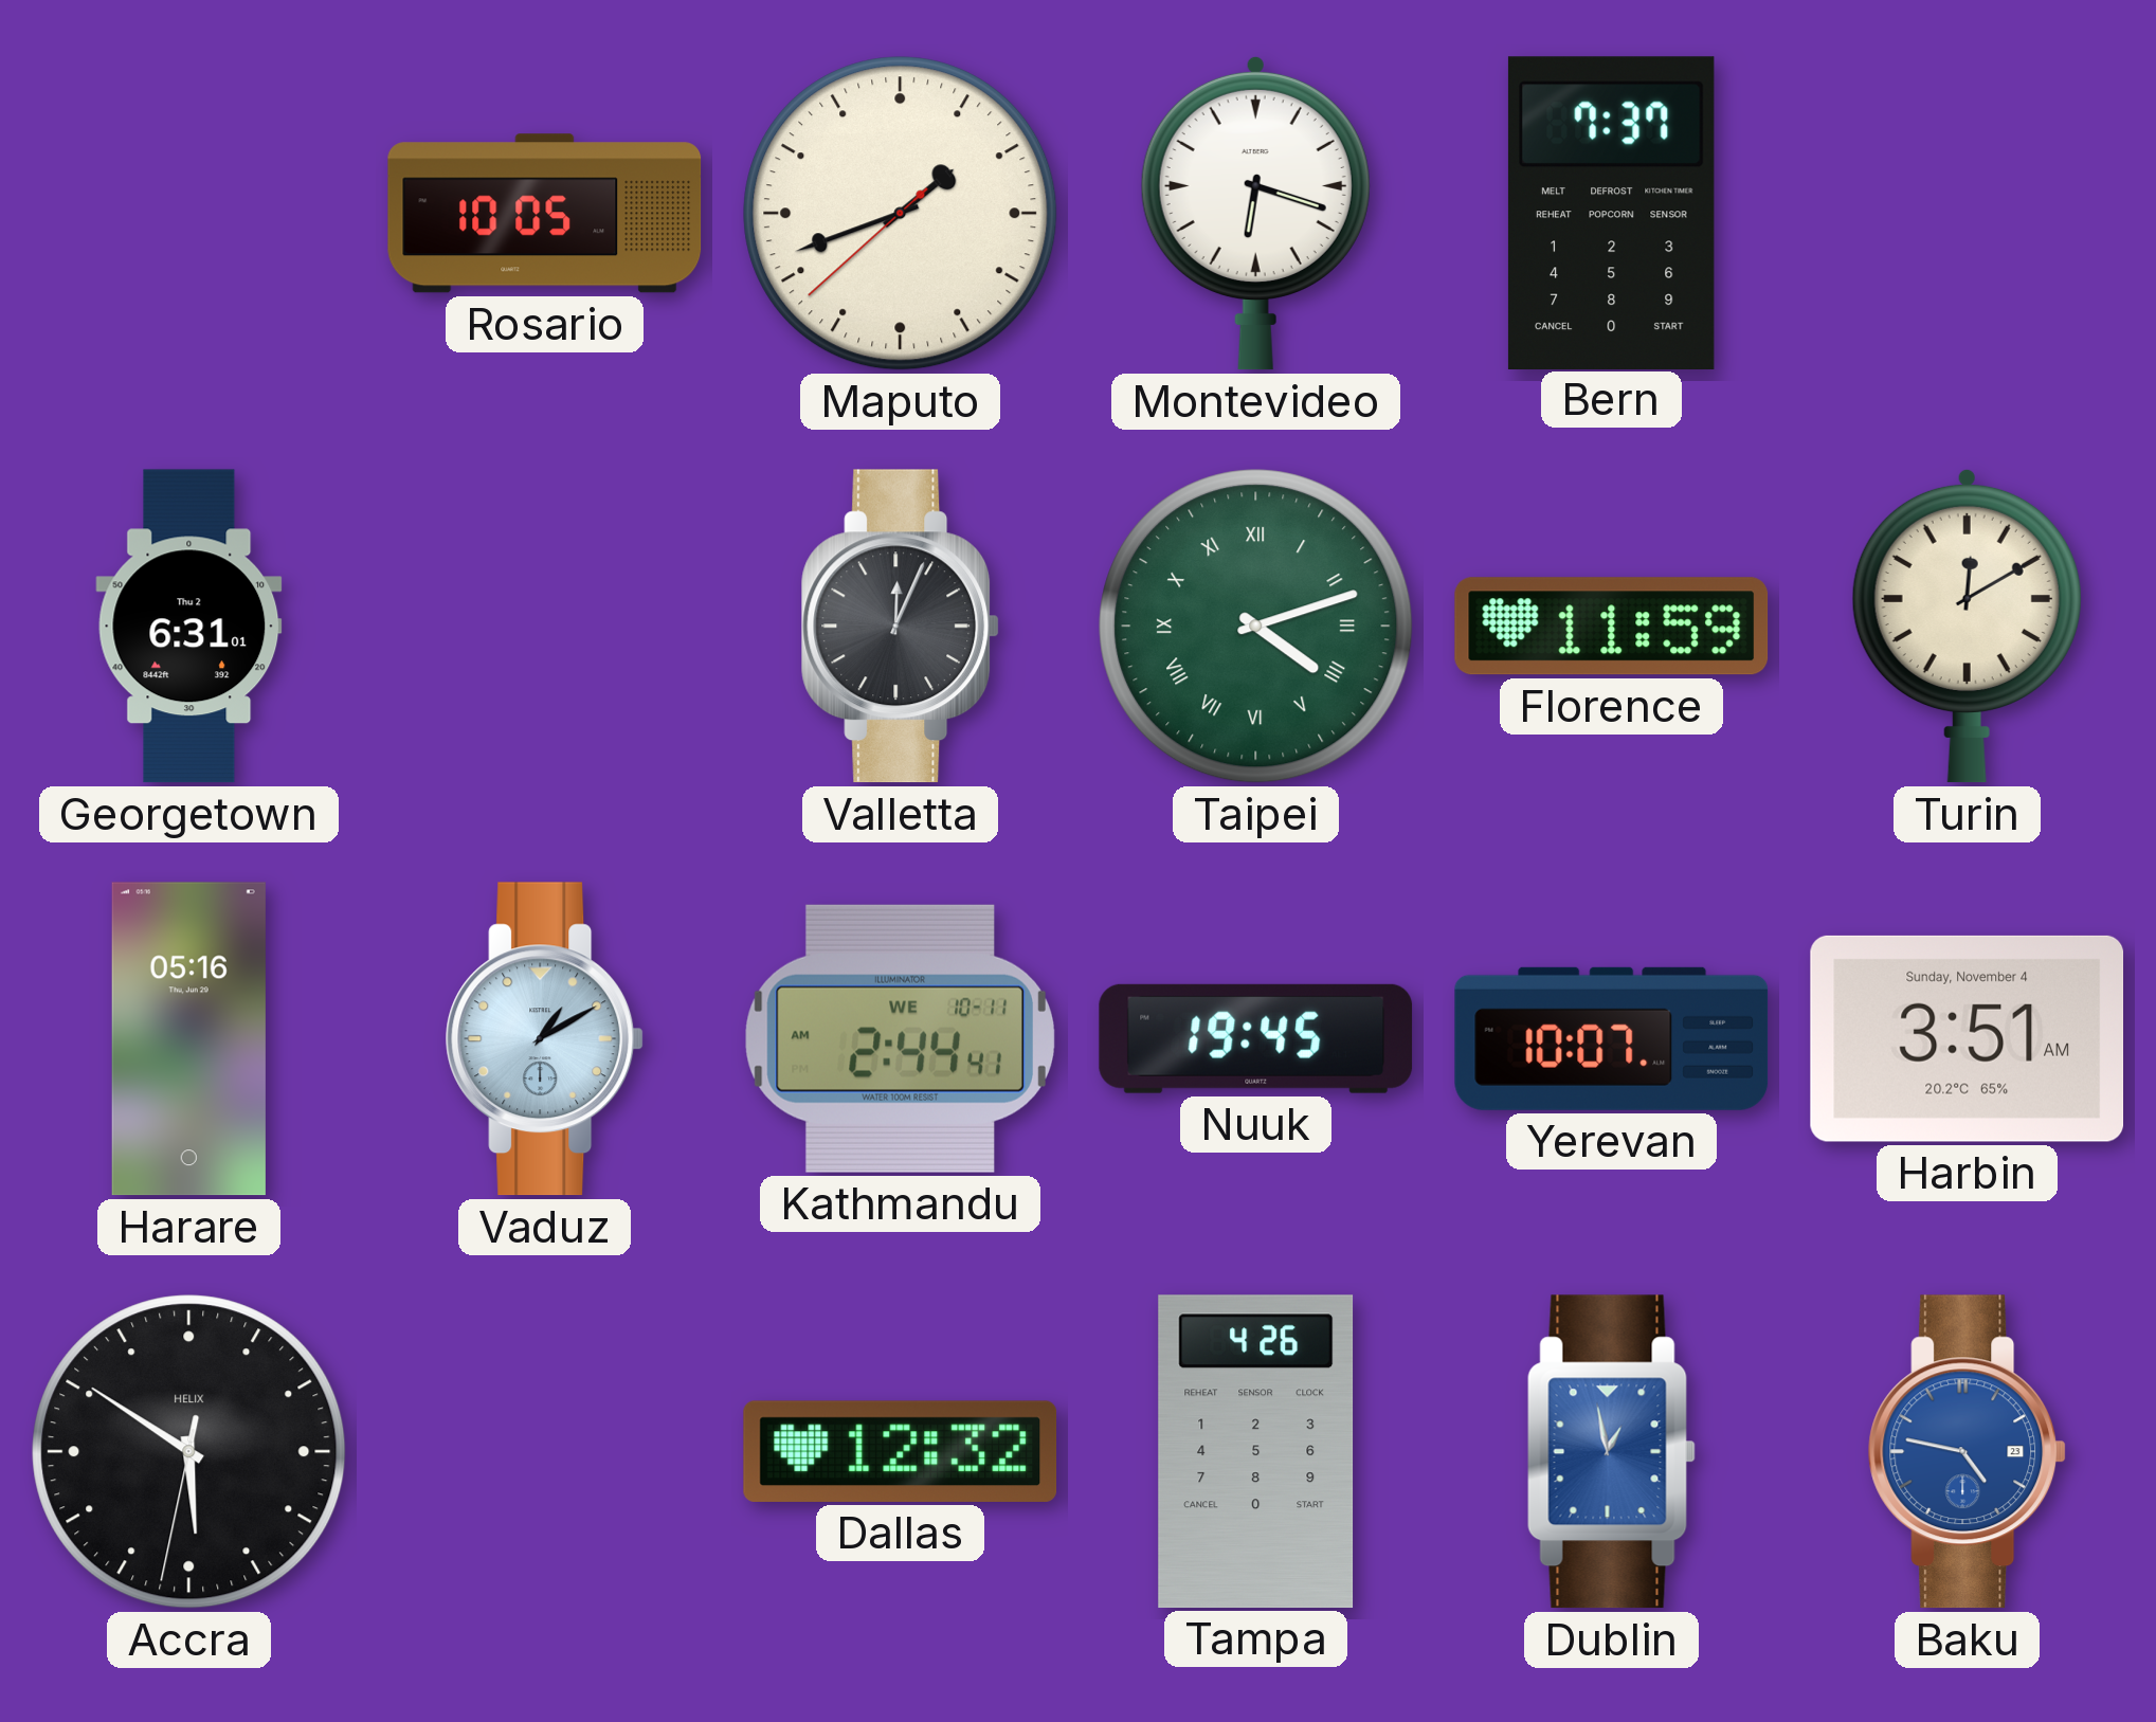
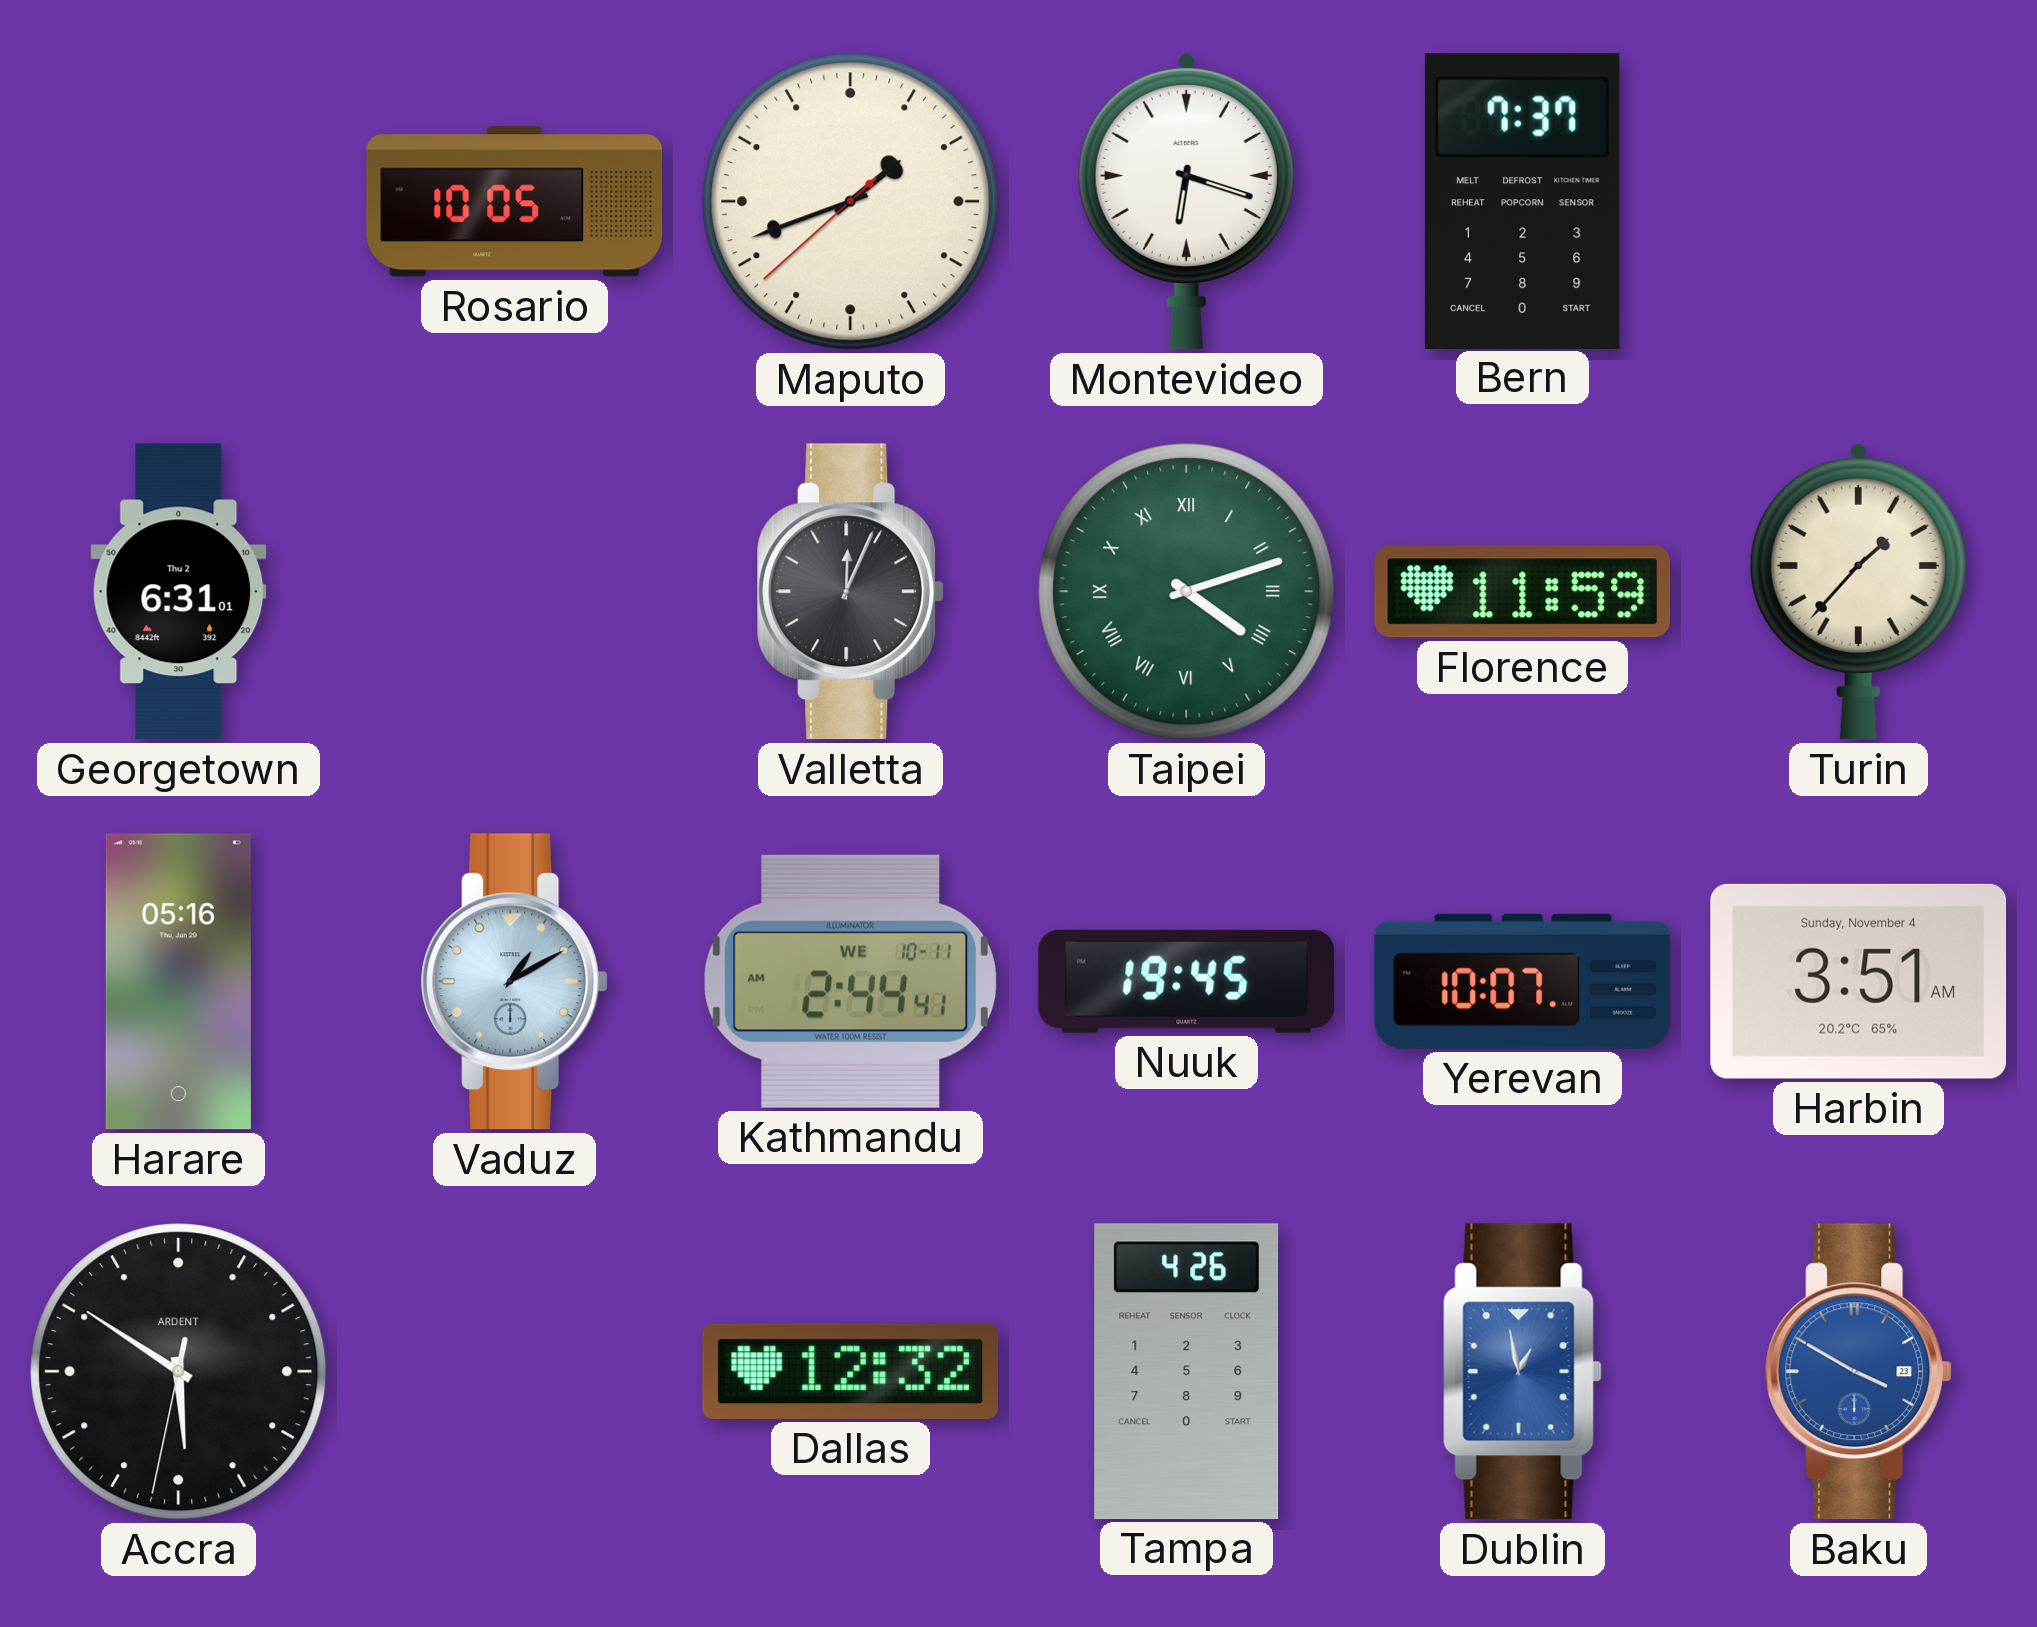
Turin: 12:10 -> 1:37
Accra brand: HELIX -> ARDENT
Baku: 4:47 -> 3:50
